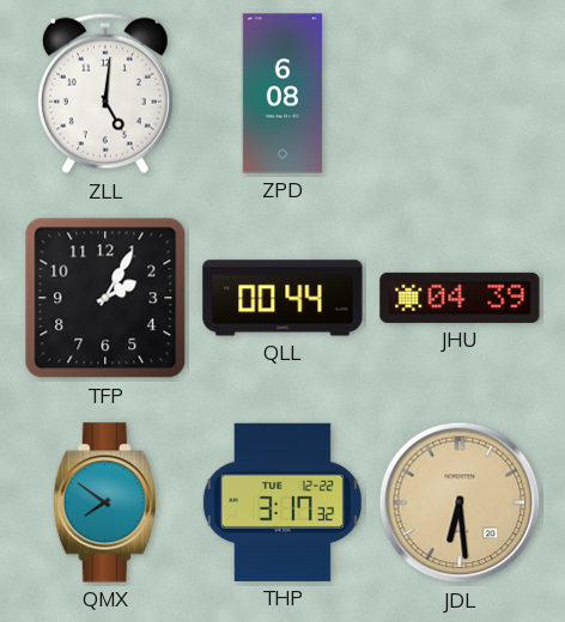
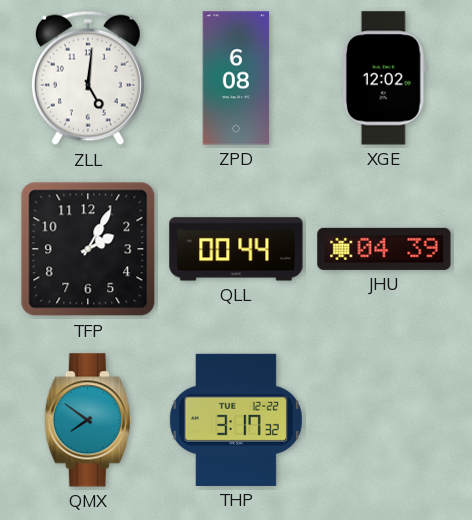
XGE: none -> 12:02
JDL: 6:29 -> none
